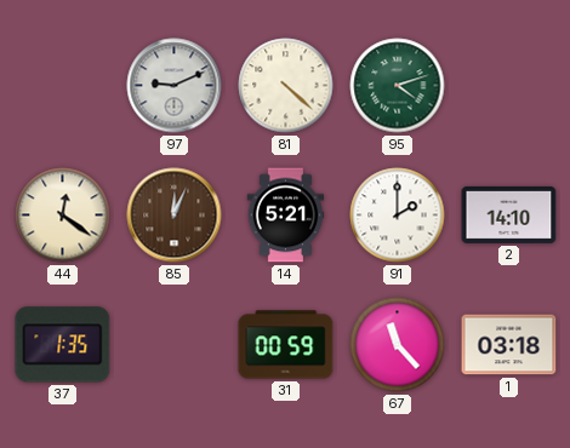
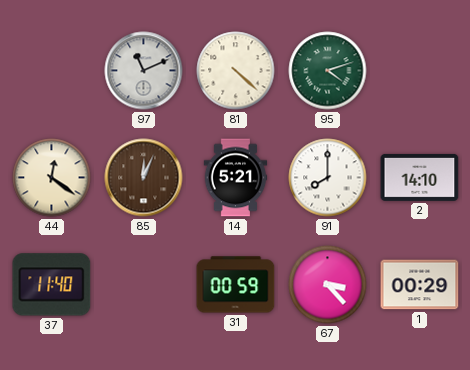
97: 9:11 -> 11:11
91: 2:00 -> 8:00
37: 1:35 -> 11:40
67: 11:23 -> 3:23
1: 03:18 -> 00:29
